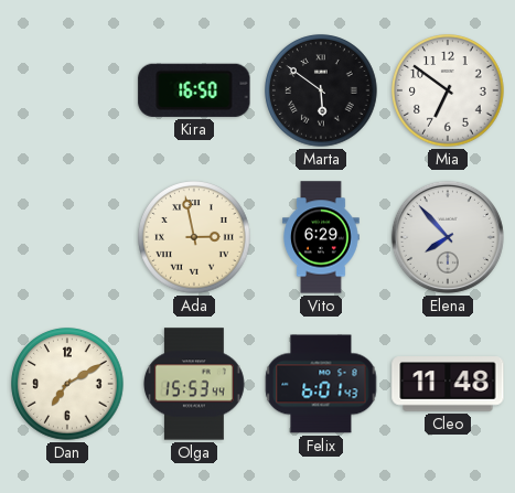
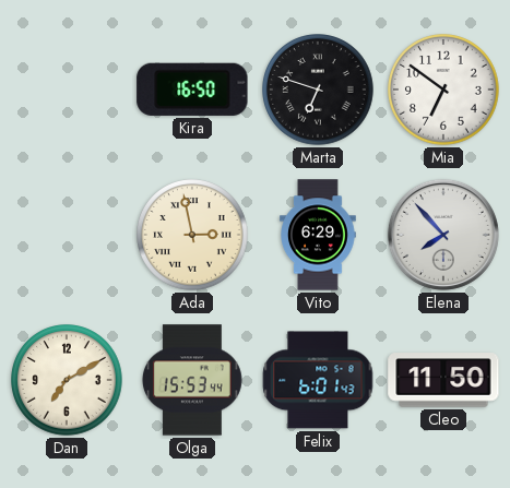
Marta: 5:51 -> 6:48
Cleo: 11:48 -> 11:50
